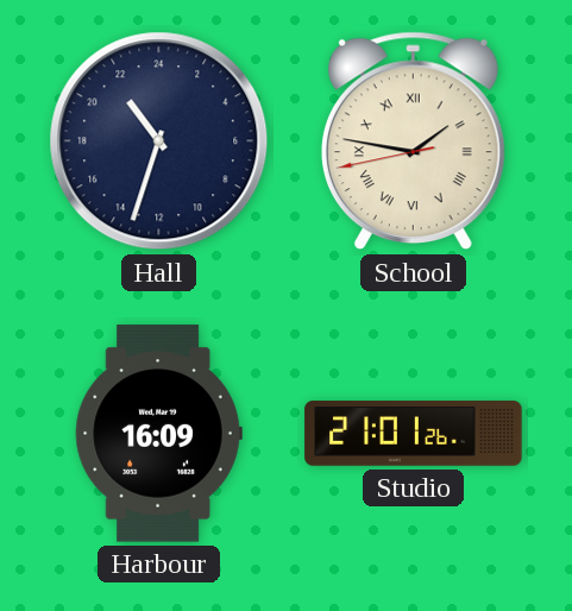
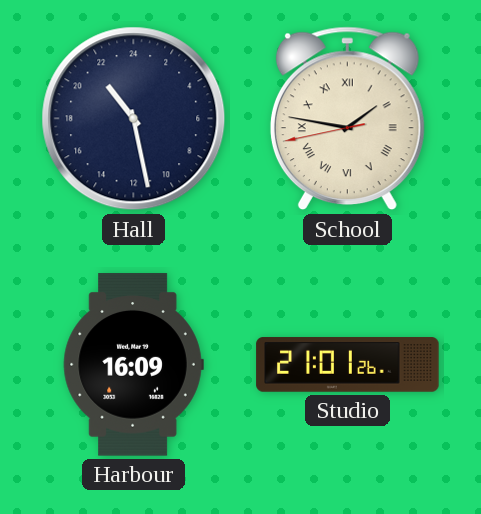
Hall: 21:33 -> 21:28
